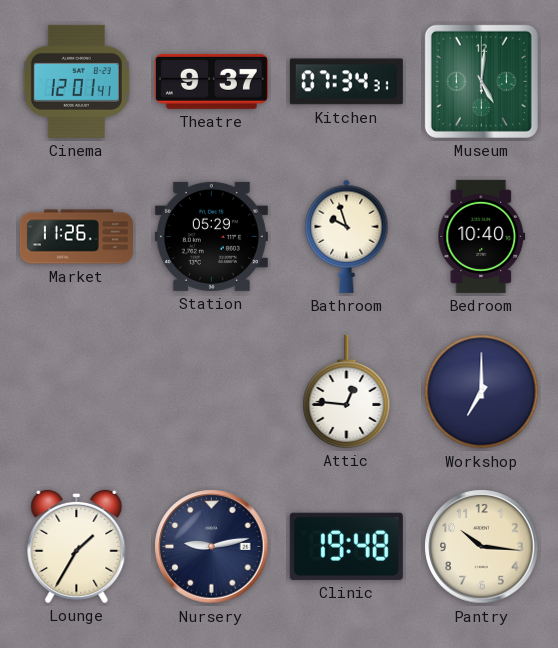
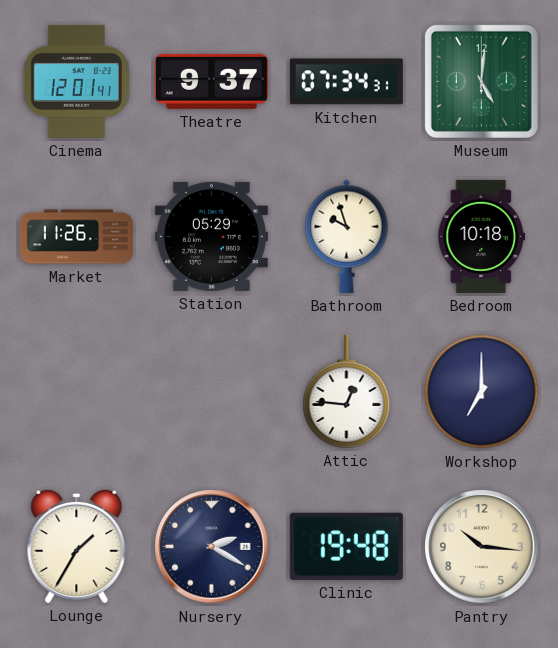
Bedroom: 10:40 -> 10:18
Nursery: 9:13 -> 2:20
